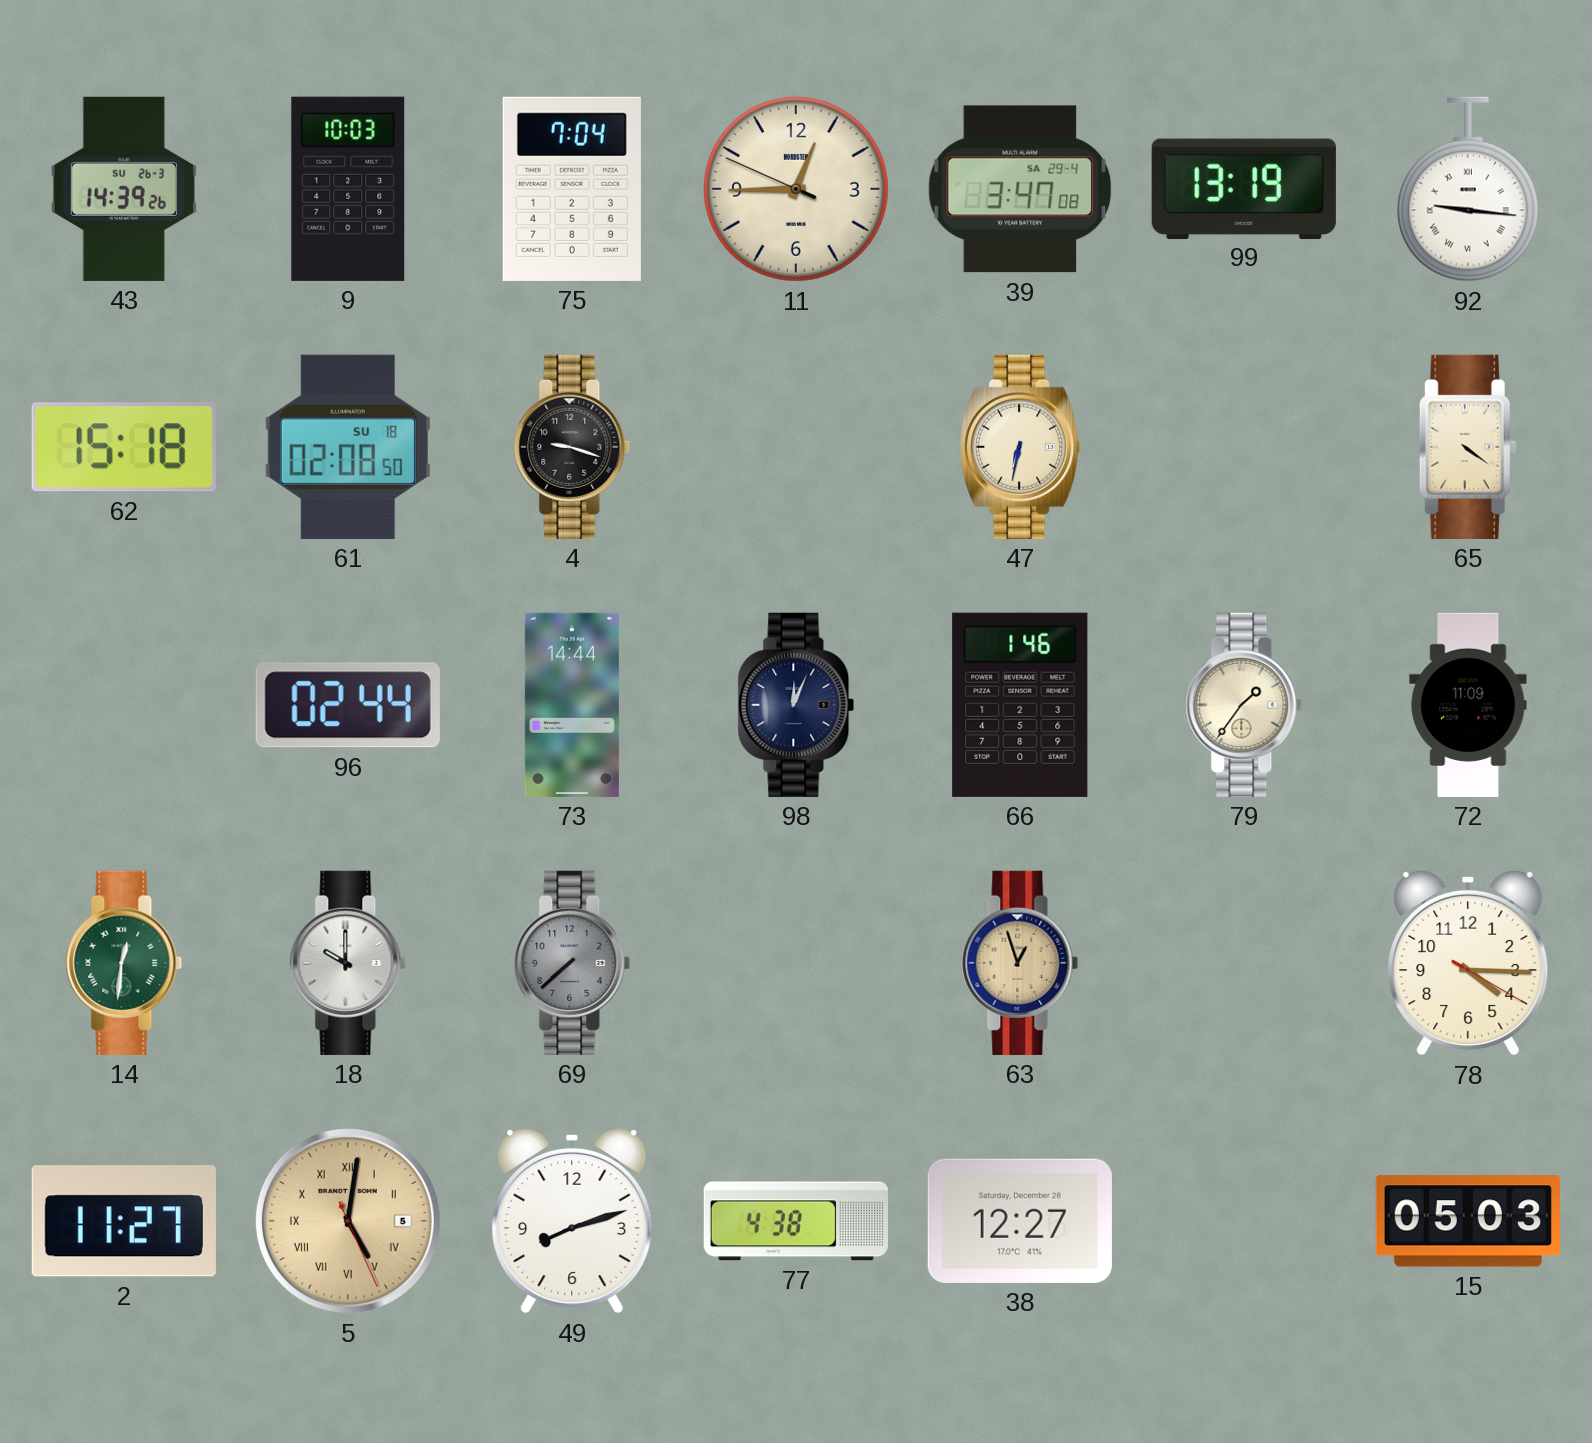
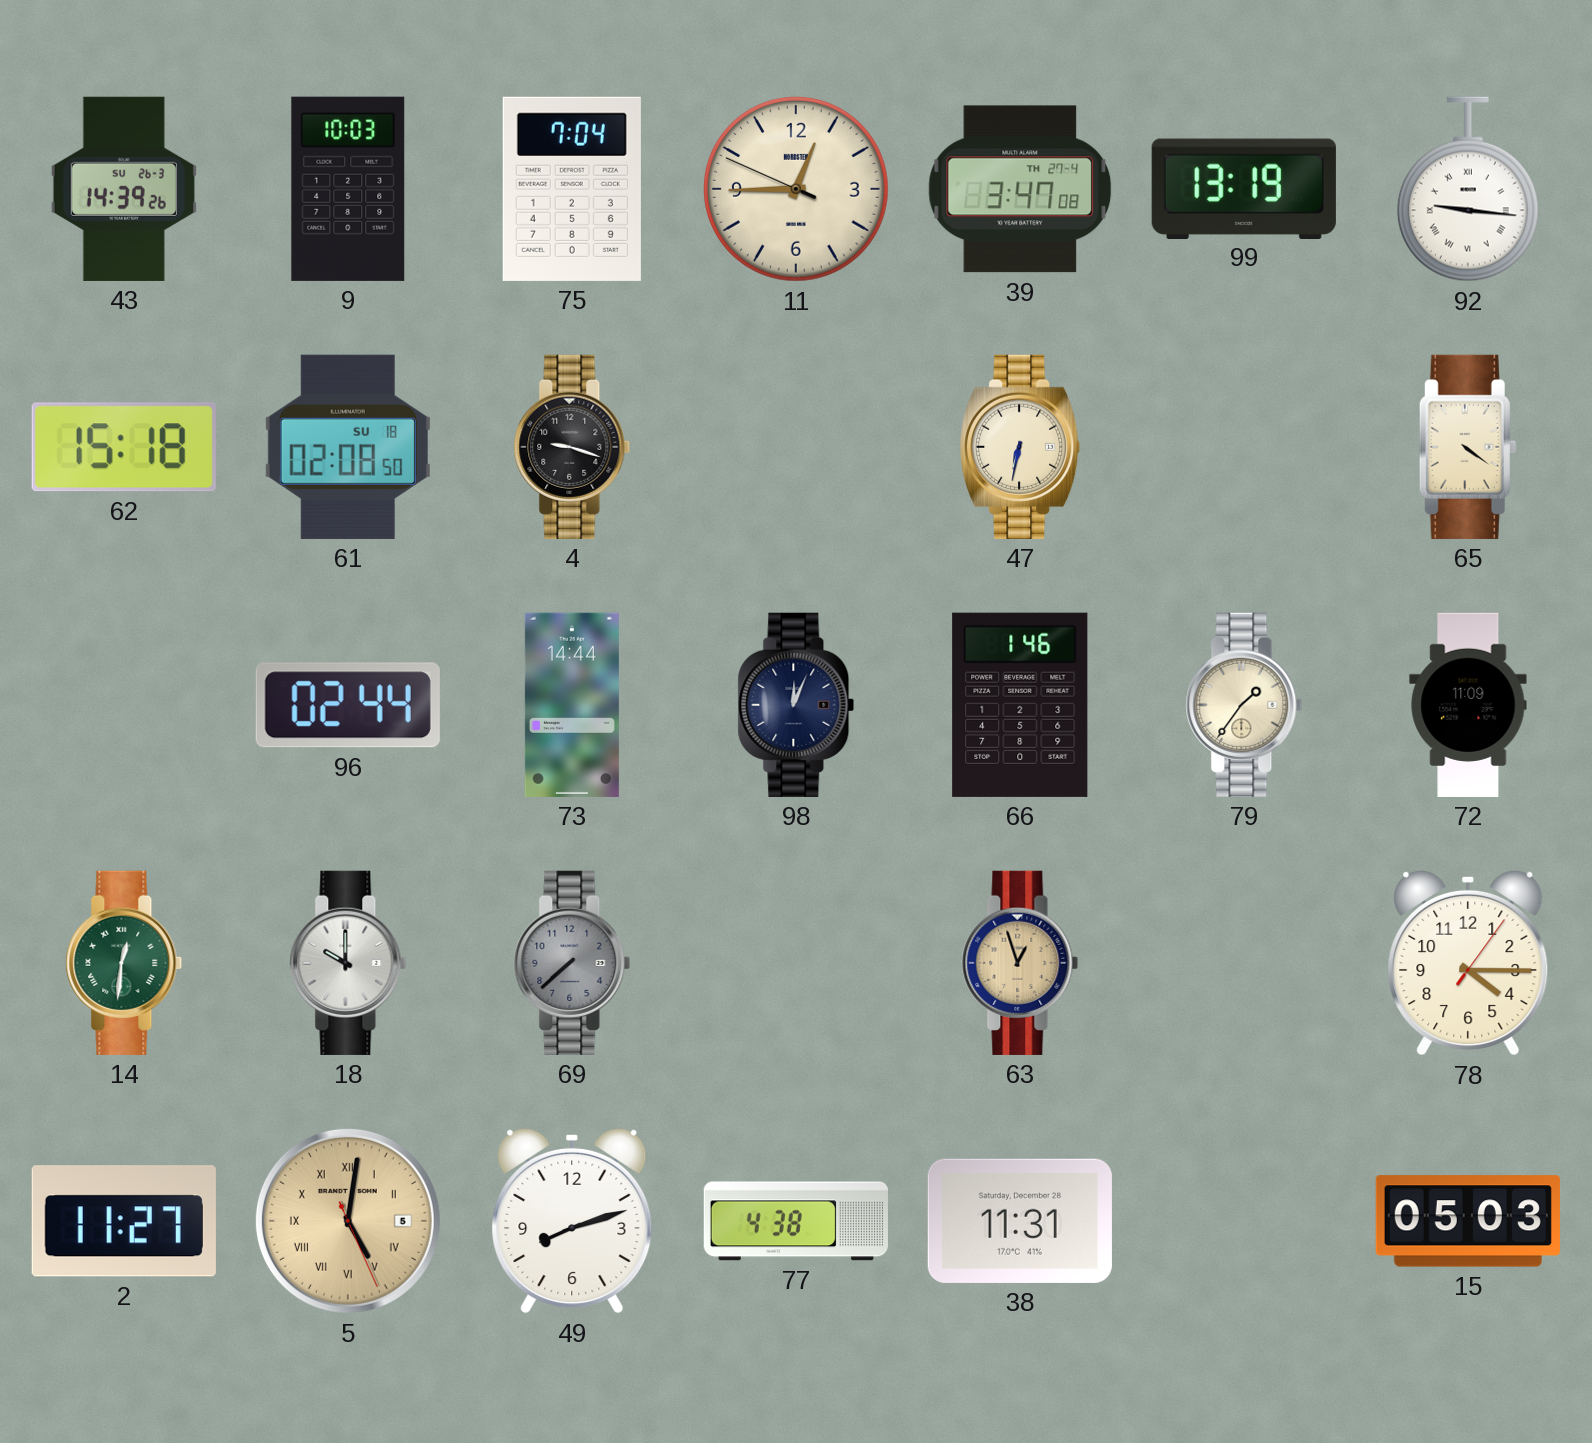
39 date: SA 29-4 -> TH 27-4
78: 4:15:20 -> 4:15:06
38: 12:27 -> 11:31
